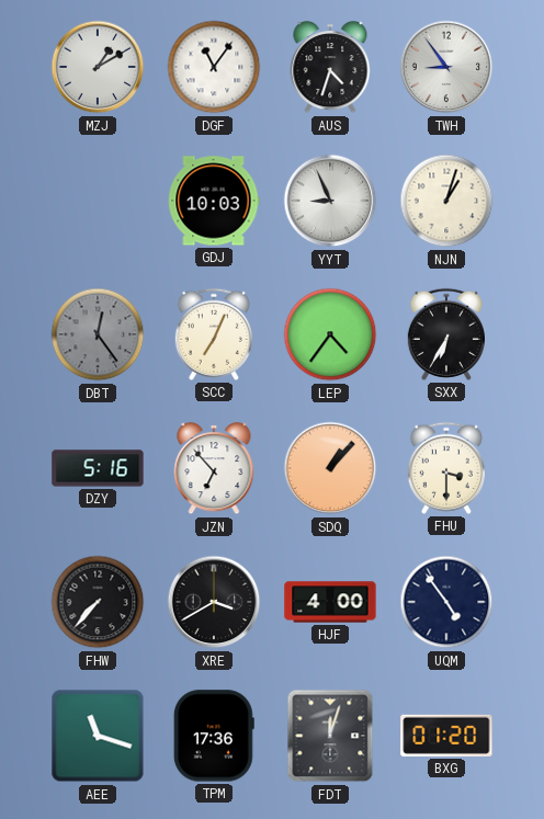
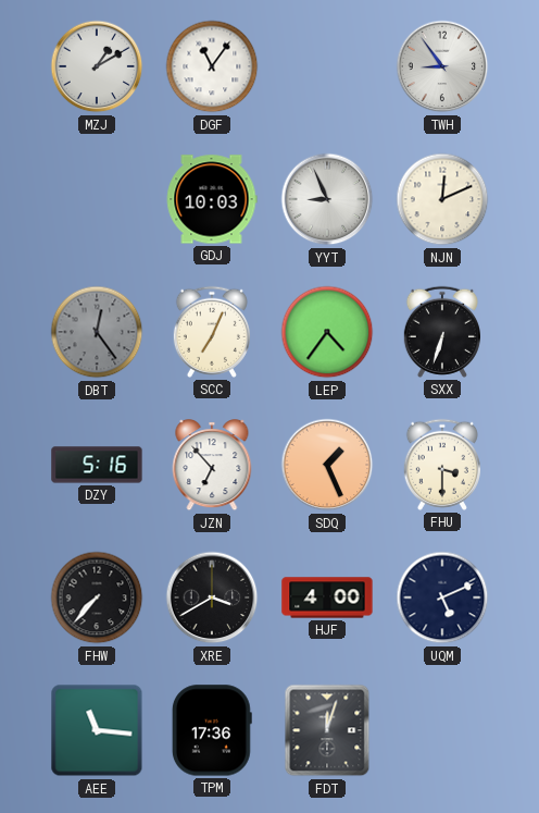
AUS: 4:33 -> none
NJN: 1:03 -> 12:11
SXX: 6:35 -> 6:33
SDQ: 1:07 -> 1:26
UQM: 4:54 -> 5:11
AEE: 11:18 -> 11:16
BXG: 01:20 -> none
